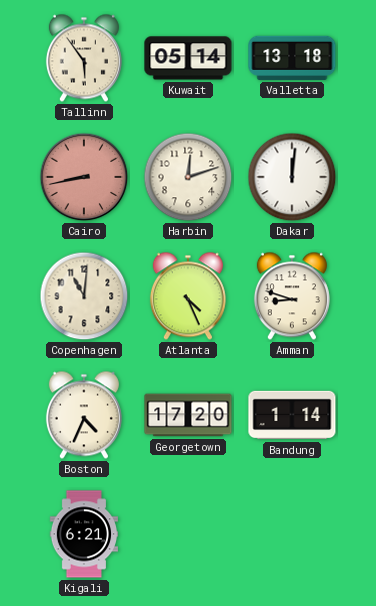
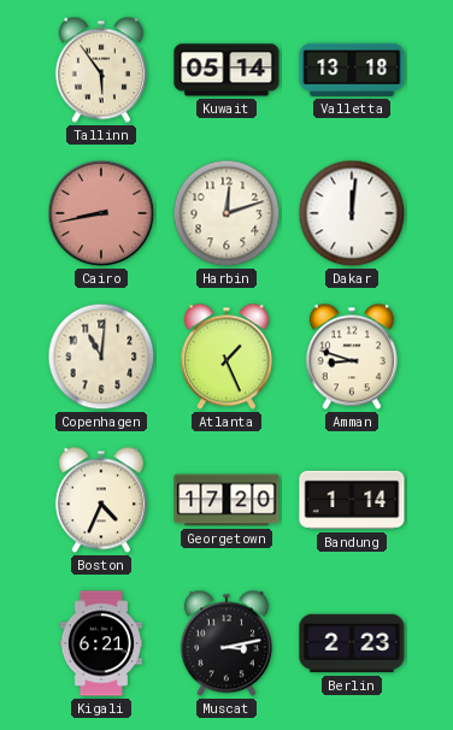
Atlanta: 4:26 -> 1:26
Muscat: none -> 3:13
Berlin: none -> 2:23
